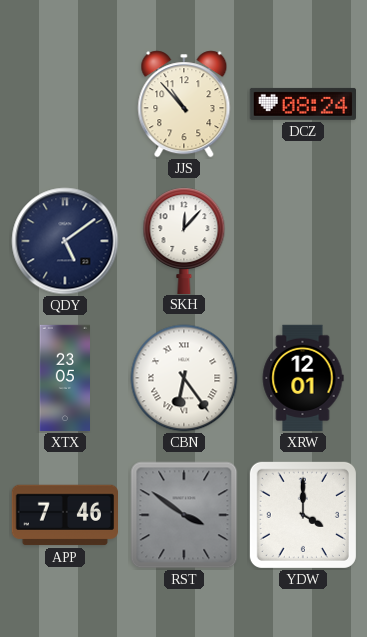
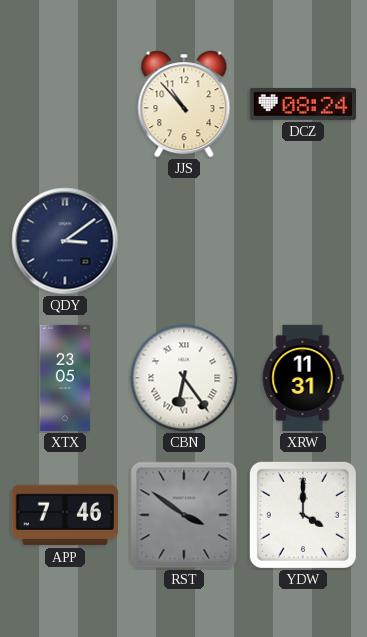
QDY: 5:09 -> 3:09
SKH: 12:07 -> none
XRW: 12:01 -> 11:31
